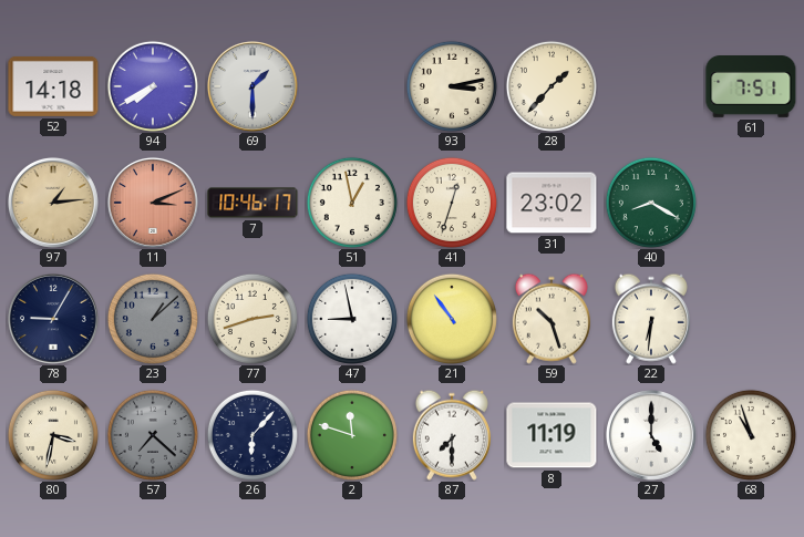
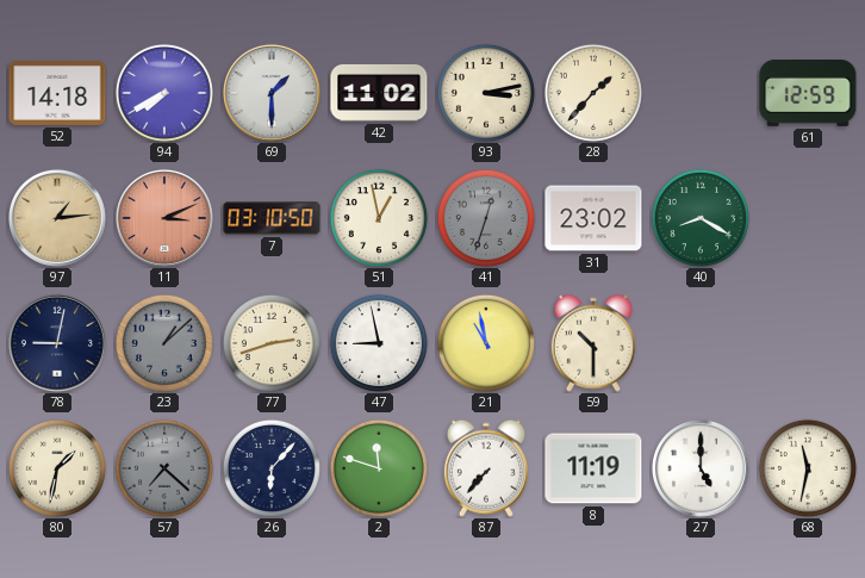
42: none -> 11:02
61: 7:51 -> 12:59
7: 10:46 -> 03:10
41 dial: cream -> grey
78: 9:05 -> 9:02
21: 10:54 -> 10:58
59: 10:27 -> 10:30
22: 6:31 -> none
80: 3:32 -> 1:32
87: 7:30 -> 7:37
68: 10:57 -> 11:32
